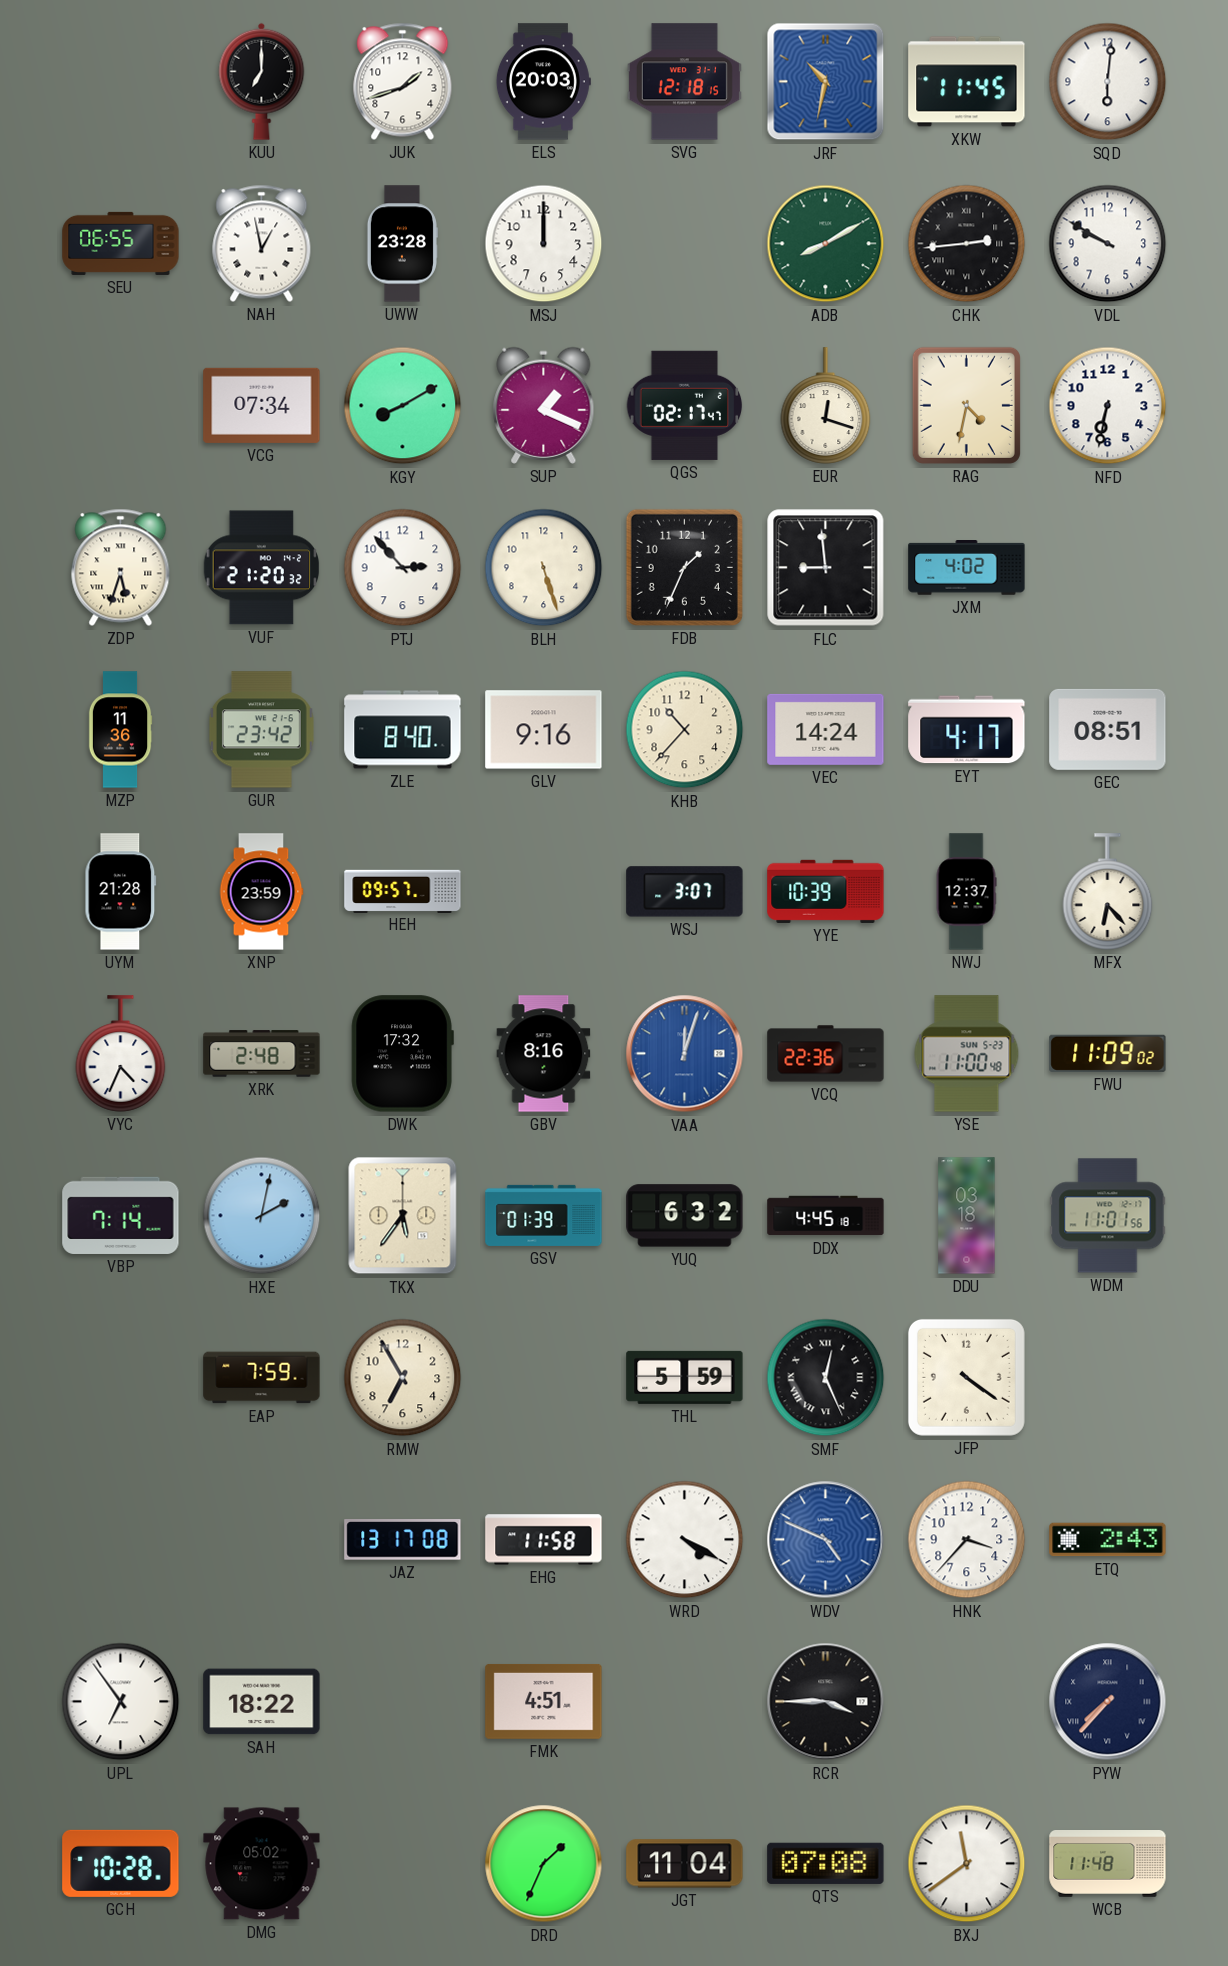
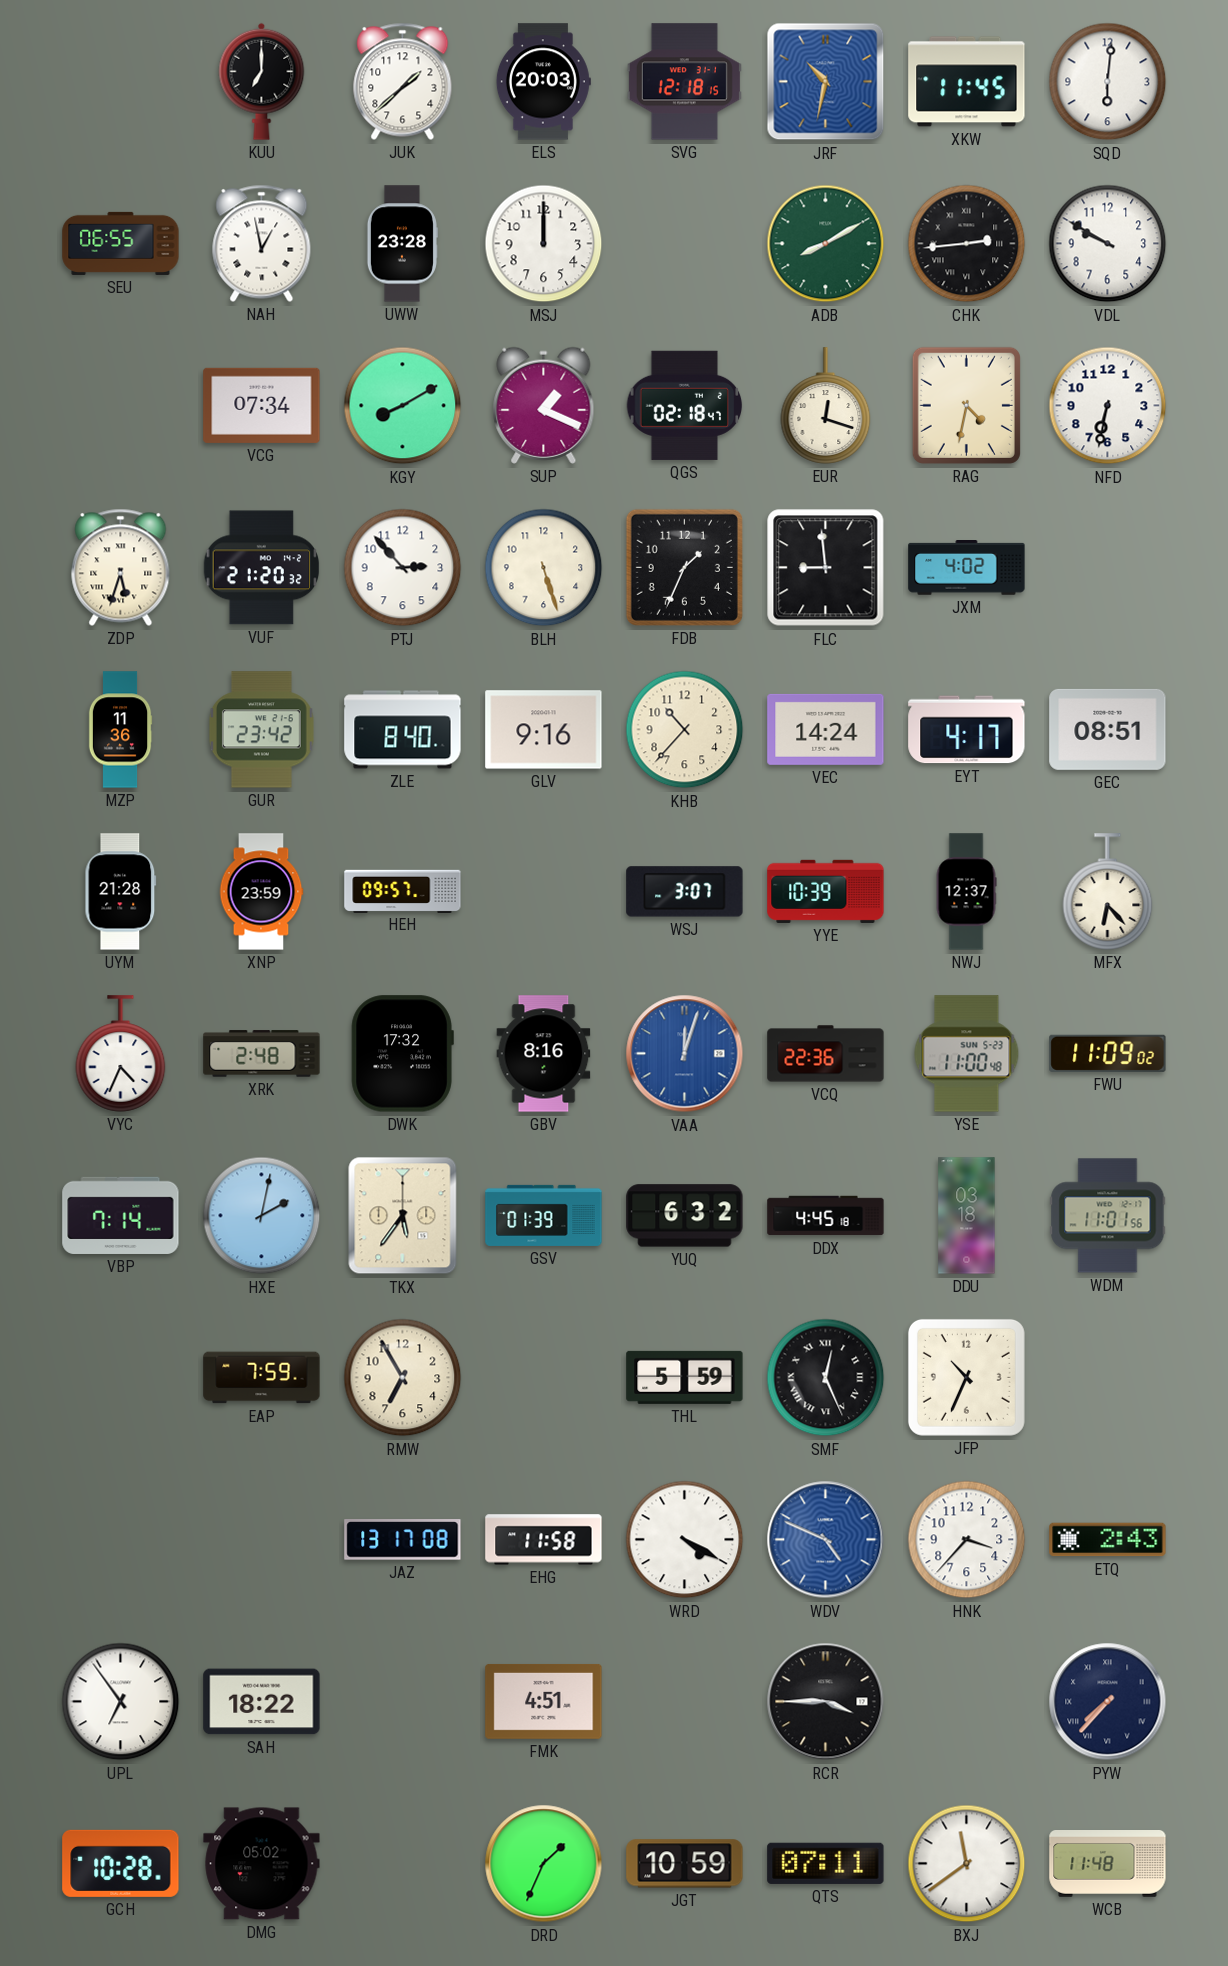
JUK: 1:42 -> 1:38
QGS: 02:17 -> 02:18
JFP: 4:21 -> 10:34
JGT: 11:04 -> 10:59
QTS: 07:08 -> 07:11
